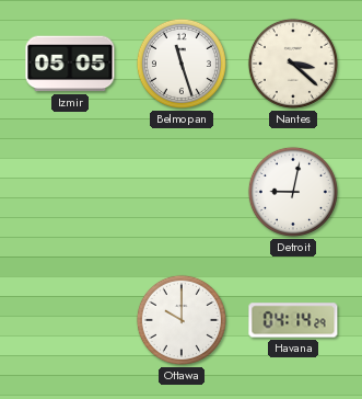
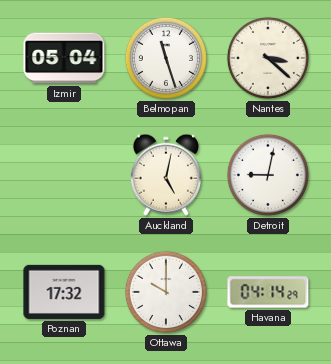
Izmir: 05:05 -> 05:04
Auckland: none -> 5:02
Poznan: none -> 17:32
